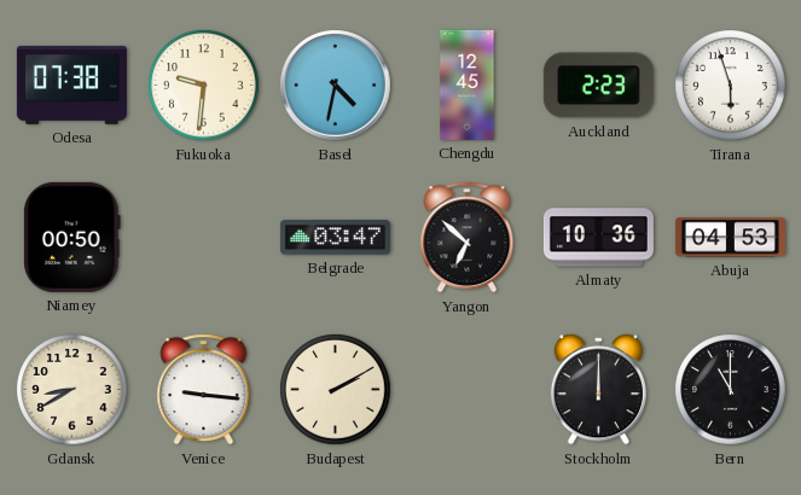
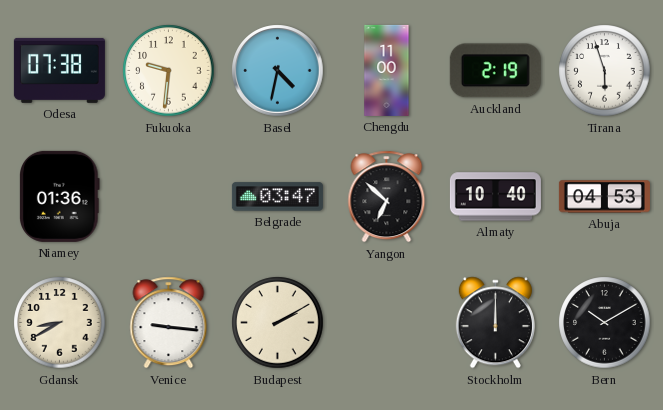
Chengdu: 12:45 -> 11:00
Auckland: 2:23 -> 2:19
Niamey: 00:50 -> 01:36
Almaty: 10:36 -> 10:40
Bern: 11:00 -> 10:10
